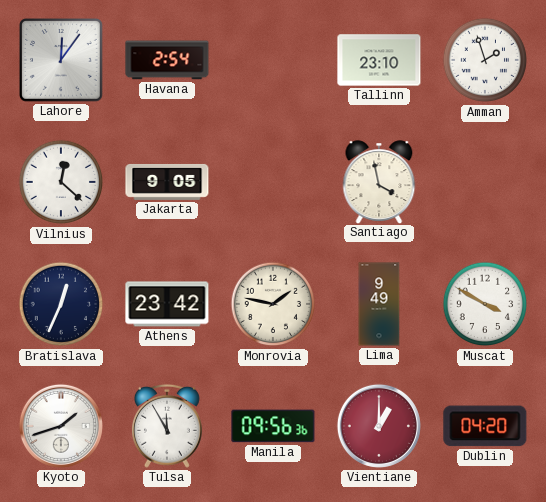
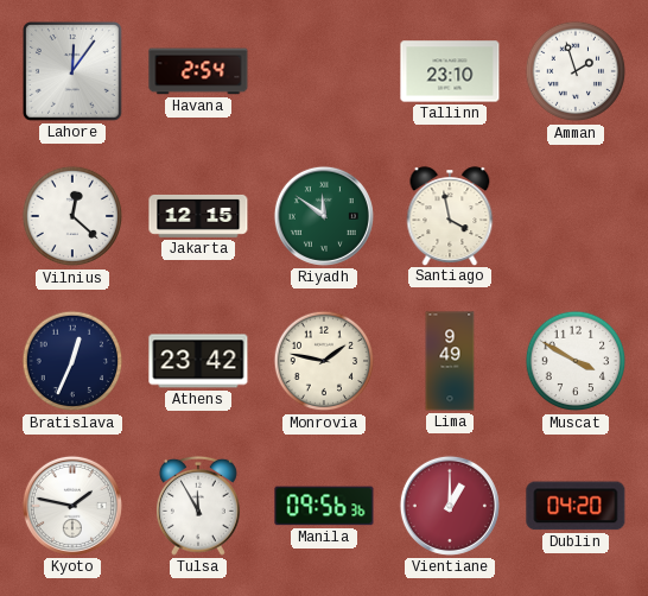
Jakarta: 9:05 -> 12:15
Riyadh: none -> 11:51
Kyoto: 1:42 -> 1:47
